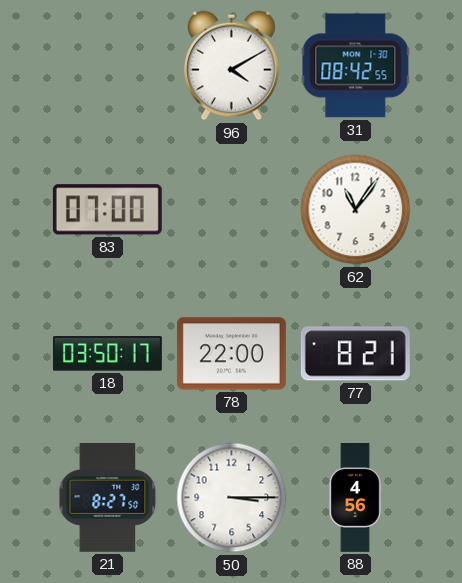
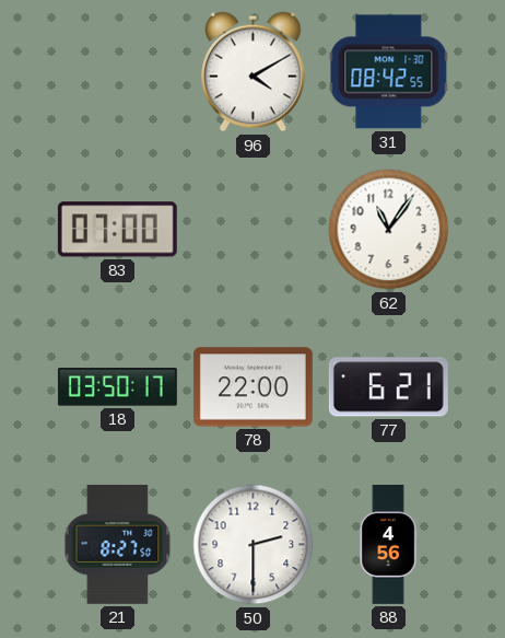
77: 8:21 -> 6:21
50: 3:15 -> 2:30
